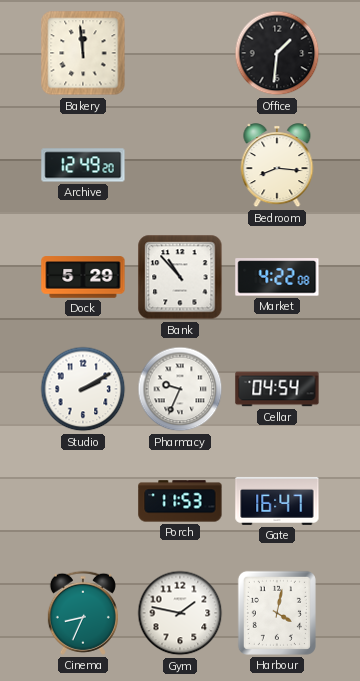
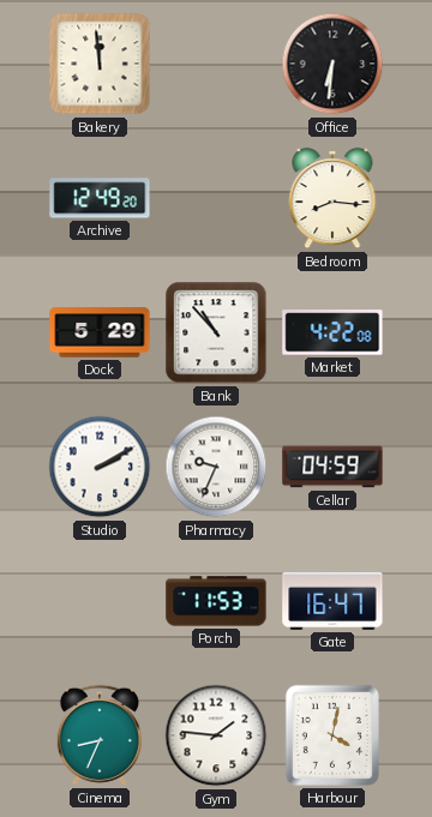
Office: 1:31 -> 6:31
Cellar: 04:54 -> 04:59
Gym: 1:47 -> 1:46
